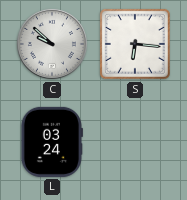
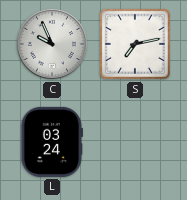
C: 9:52 -> 9:56
S: 6:16 -> 7:13
